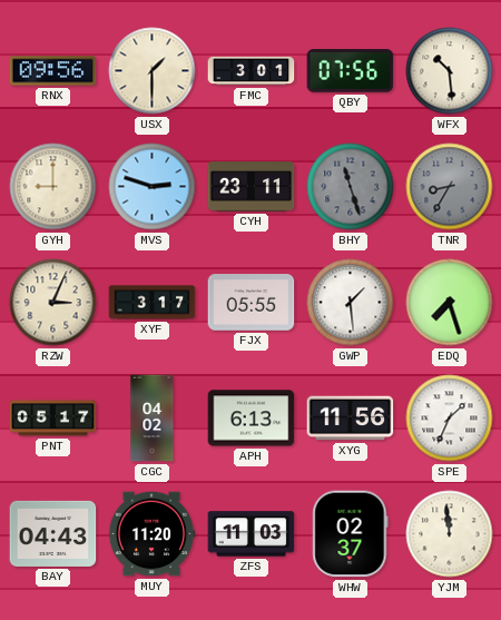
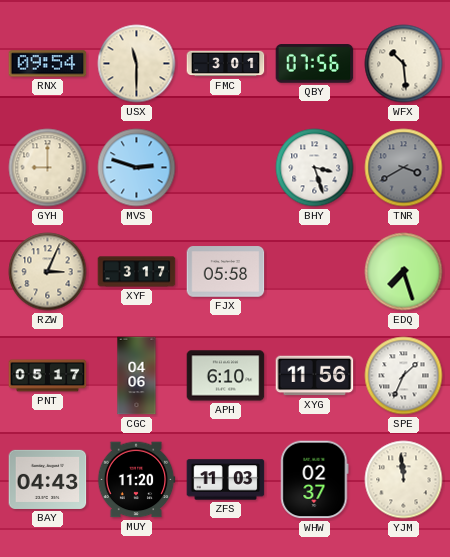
RNX: 09:56 -> 09:54
USX: 1:30 -> 11:30
CYH: 23:11 -> none
BHY: 11:27 -> 3:27
BHY dial: grey -> white
TNR: 8:35 -> 3:40
FJX: 05:55 -> 05:58
GWP: 1:29 -> none
CGC: 04:02 -> 04:06
APH: 6:13 -> 6:10
